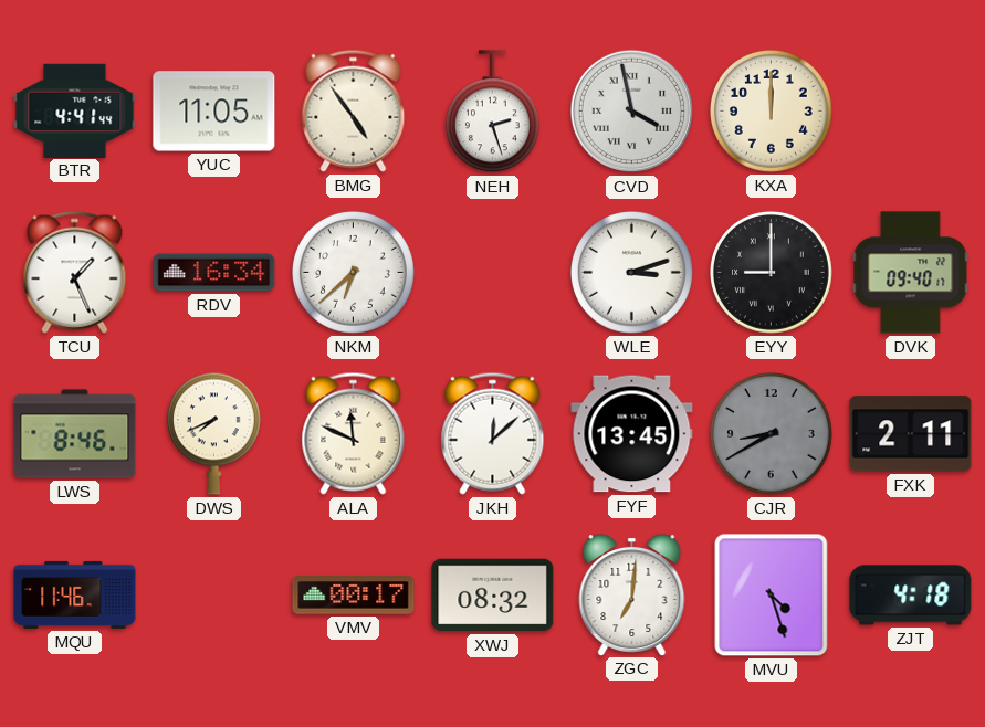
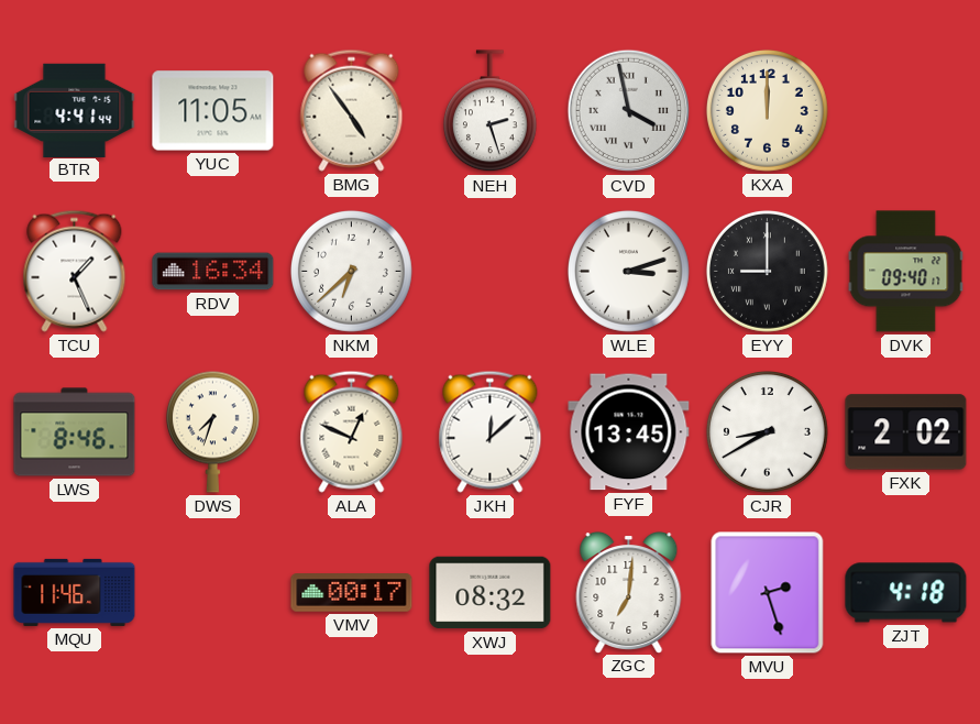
DWS: 7:41 -> 7:33
ALA: 11:49 -> 12:49
CJR dial: grey -> white
FXK: 2:11 -> 2:02
MVU: 4:27 -> 2:27
